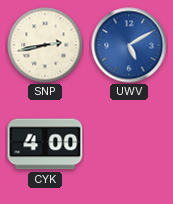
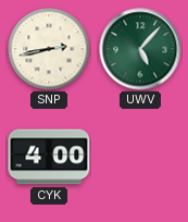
UWV: 5:10 -> 5:07
UWV dial: blue -> green
